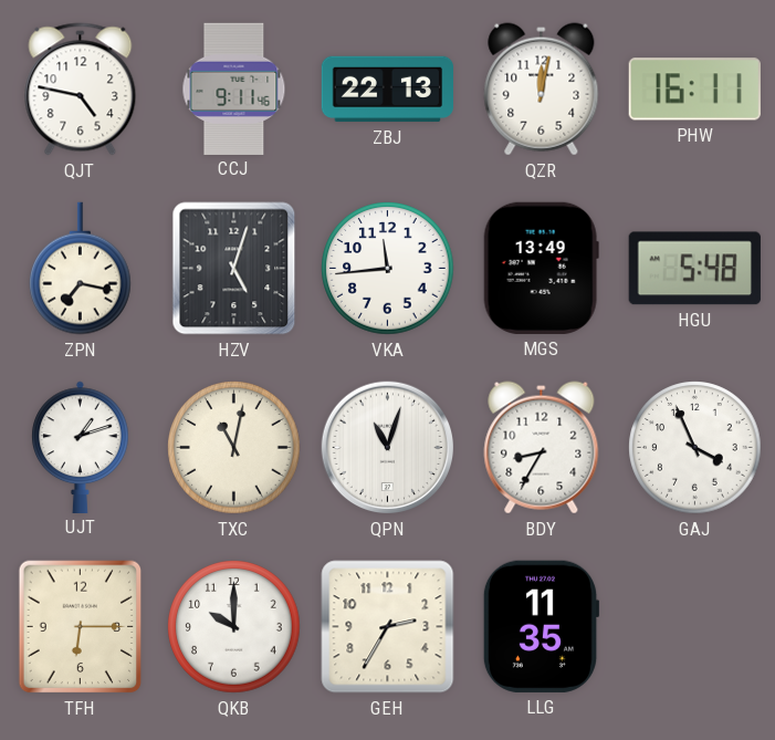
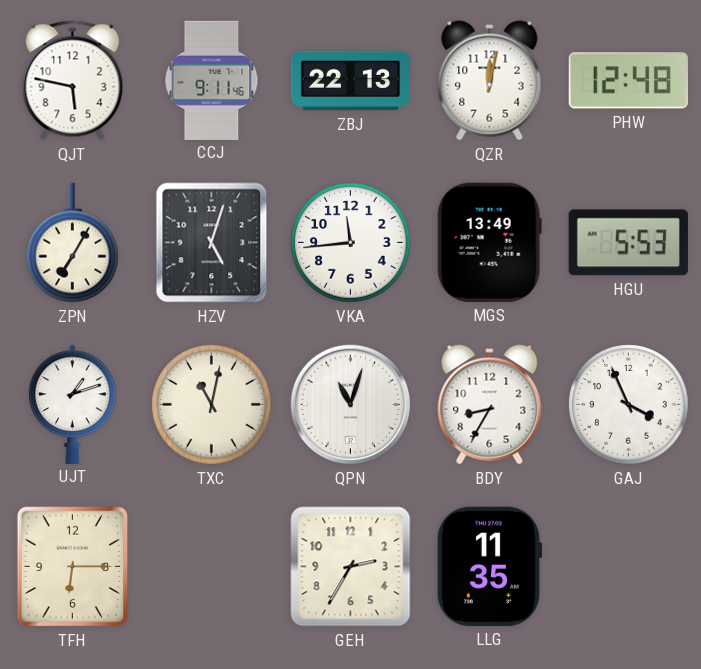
QJT: 4:47 -> 5:47
PHW: 16:11 -> 12:48
ZPN: 7:17 -> 7:05
HGU: 5:48 -> 5:53
QKB: 10:00 -> none
